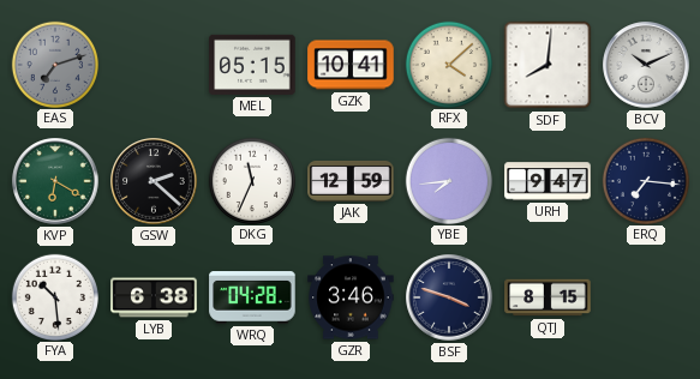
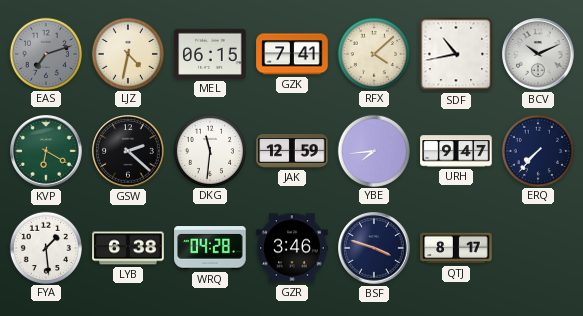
LJZ: none -> 4:32
MEL: 05:15 -> 06:15
GZK: 10:41 -> 7:41
SDF: 8:01 -> 10:43
DKG: 11:34 -> 11:31
ERQ: 7:16 -> 7:37
FYA: 10:29 -> 1:29
QTJ: 8:15 -> 8:17
